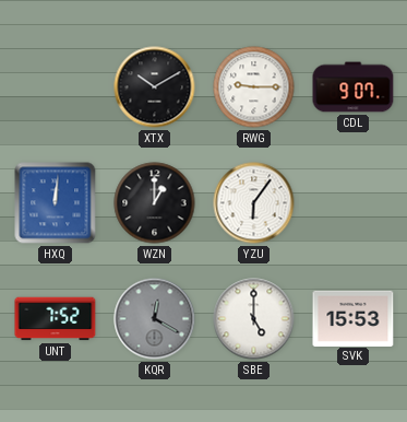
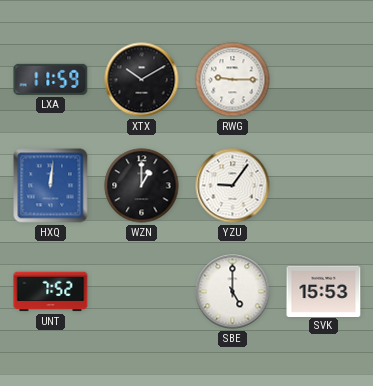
LXA: none -> 11:59
CDL: 9:07 -> none
YZU: 6:06 -> 9:06
KQR: 12:20 -> none
